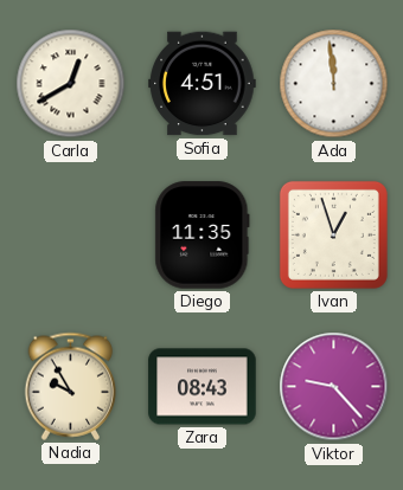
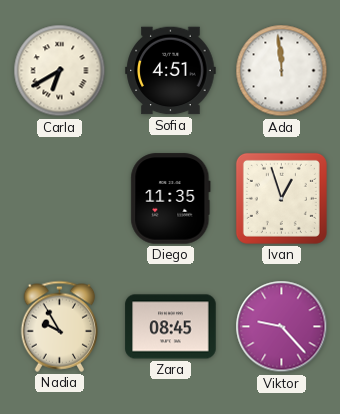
Carla: 12:40 -> 6:40
Zara: 08:43 -> 08:45
